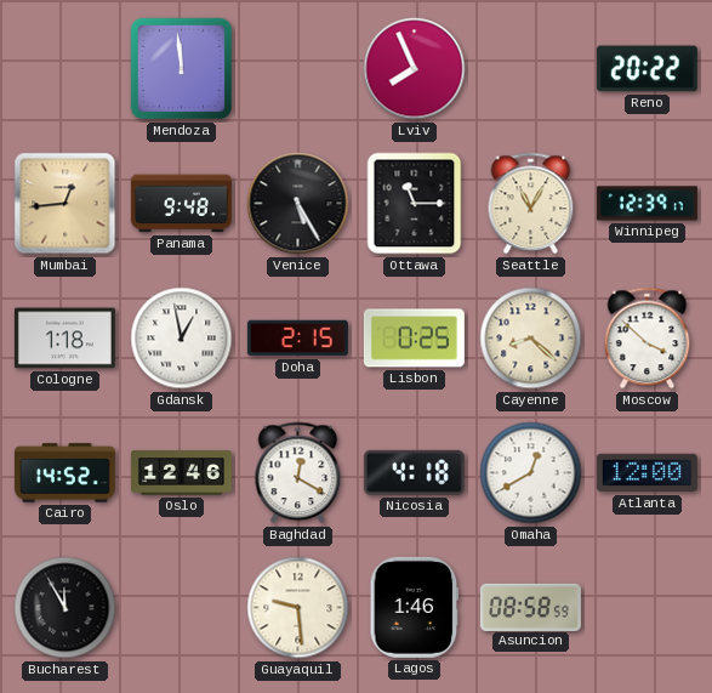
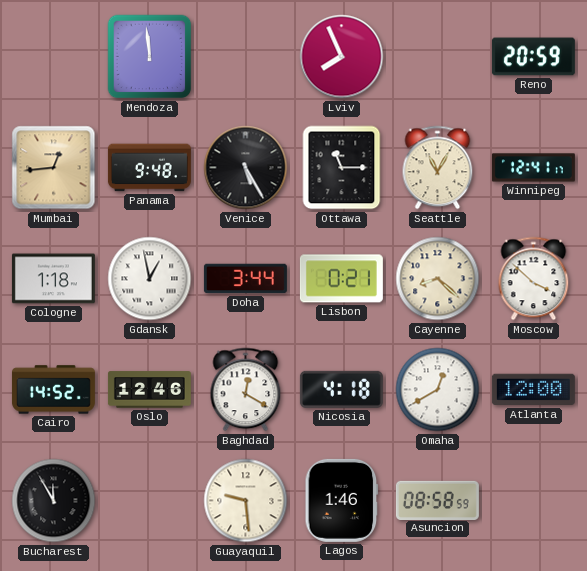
Reno: 20:22 -> 20:59
Winnipeg: 12:39 -> 12:41
Doha: 2:15 -> 3:44
Lisbon: 0:25 -> 0:21
